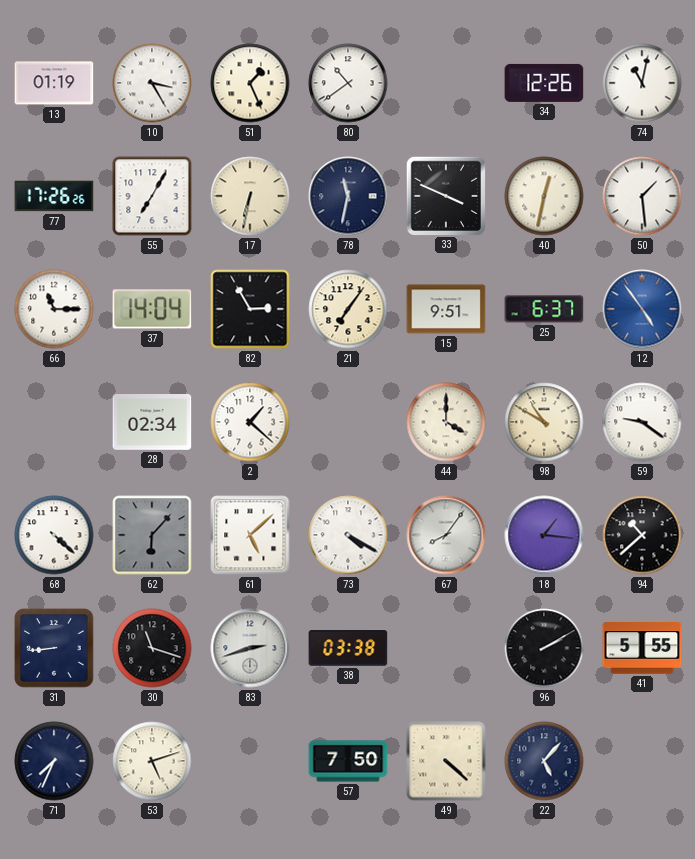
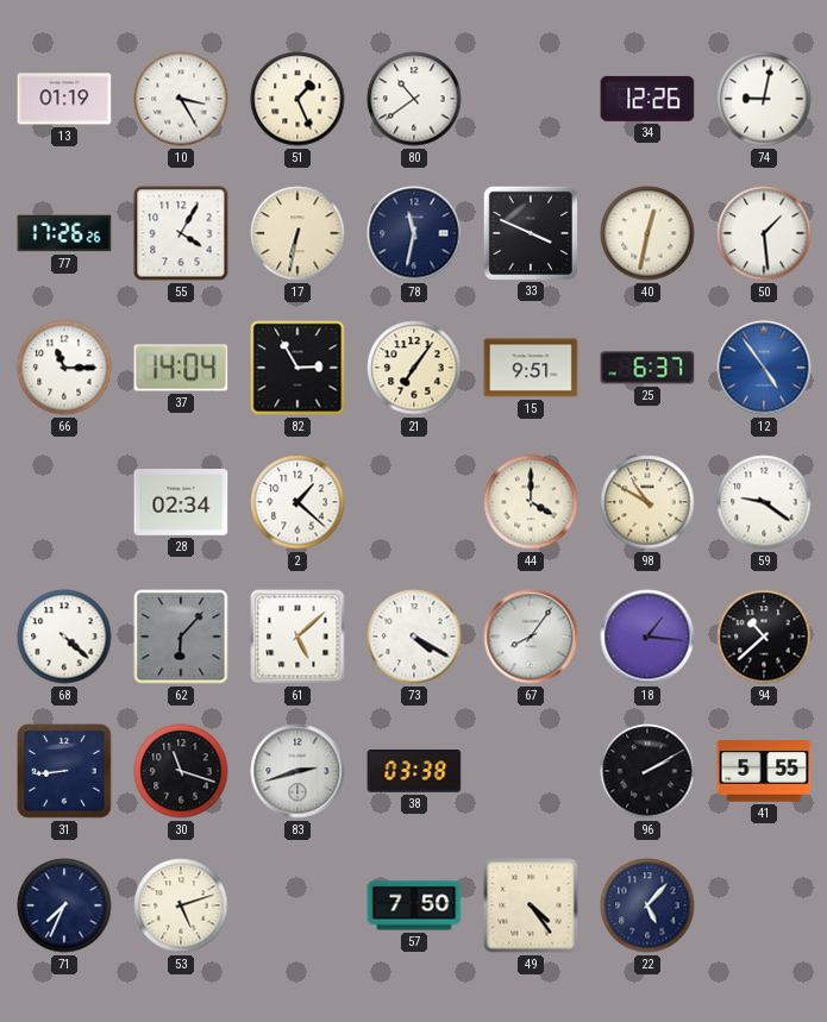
74: 11:02 -> 9:02
55: 7:05 -> 4:05
49: 4:22 -> 4:24
